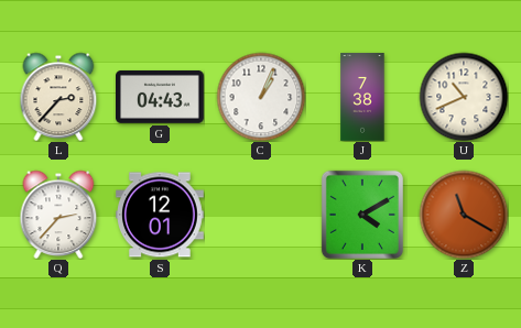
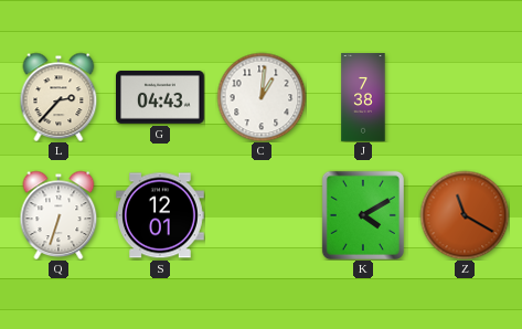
C: 1:04 -> 1:01
U: 10:41 -> none
Q: 2:37 -> 6:33
